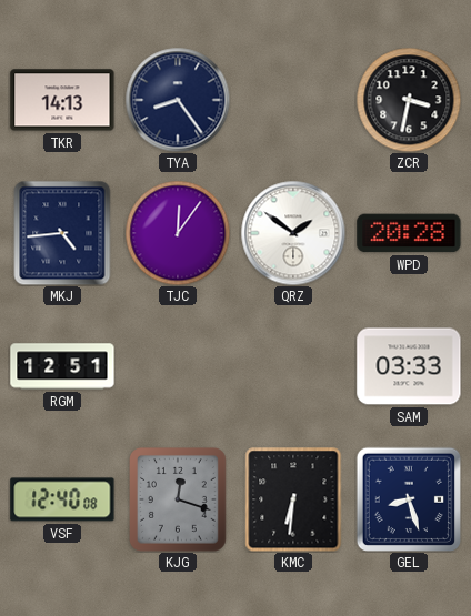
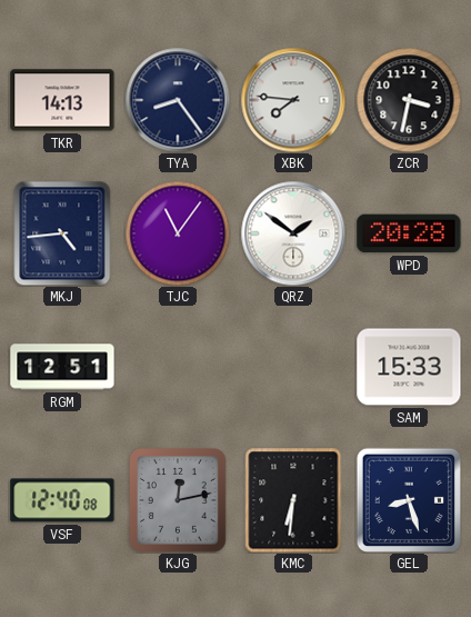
XBK: none -> 7:46
TJC: 12:06 -> 11:06
SAM: 03:33 -> 15:33
KJG: 12:18 -> 12:13
